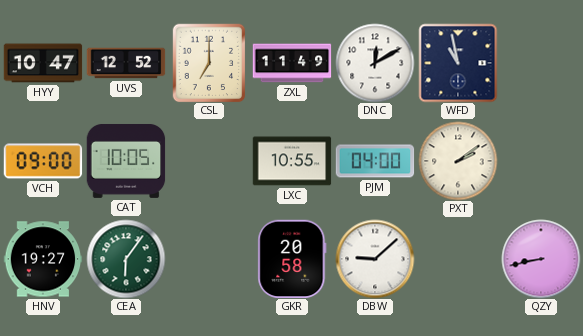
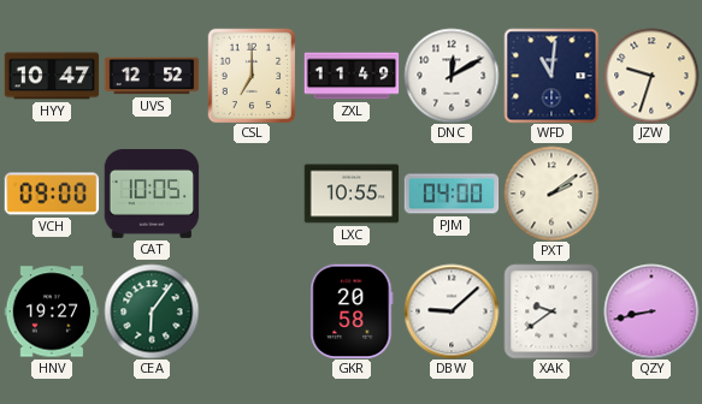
WFD: 10:58 -> 11:01
JZW: none -> 9:33
XAK: none -> 9:39
